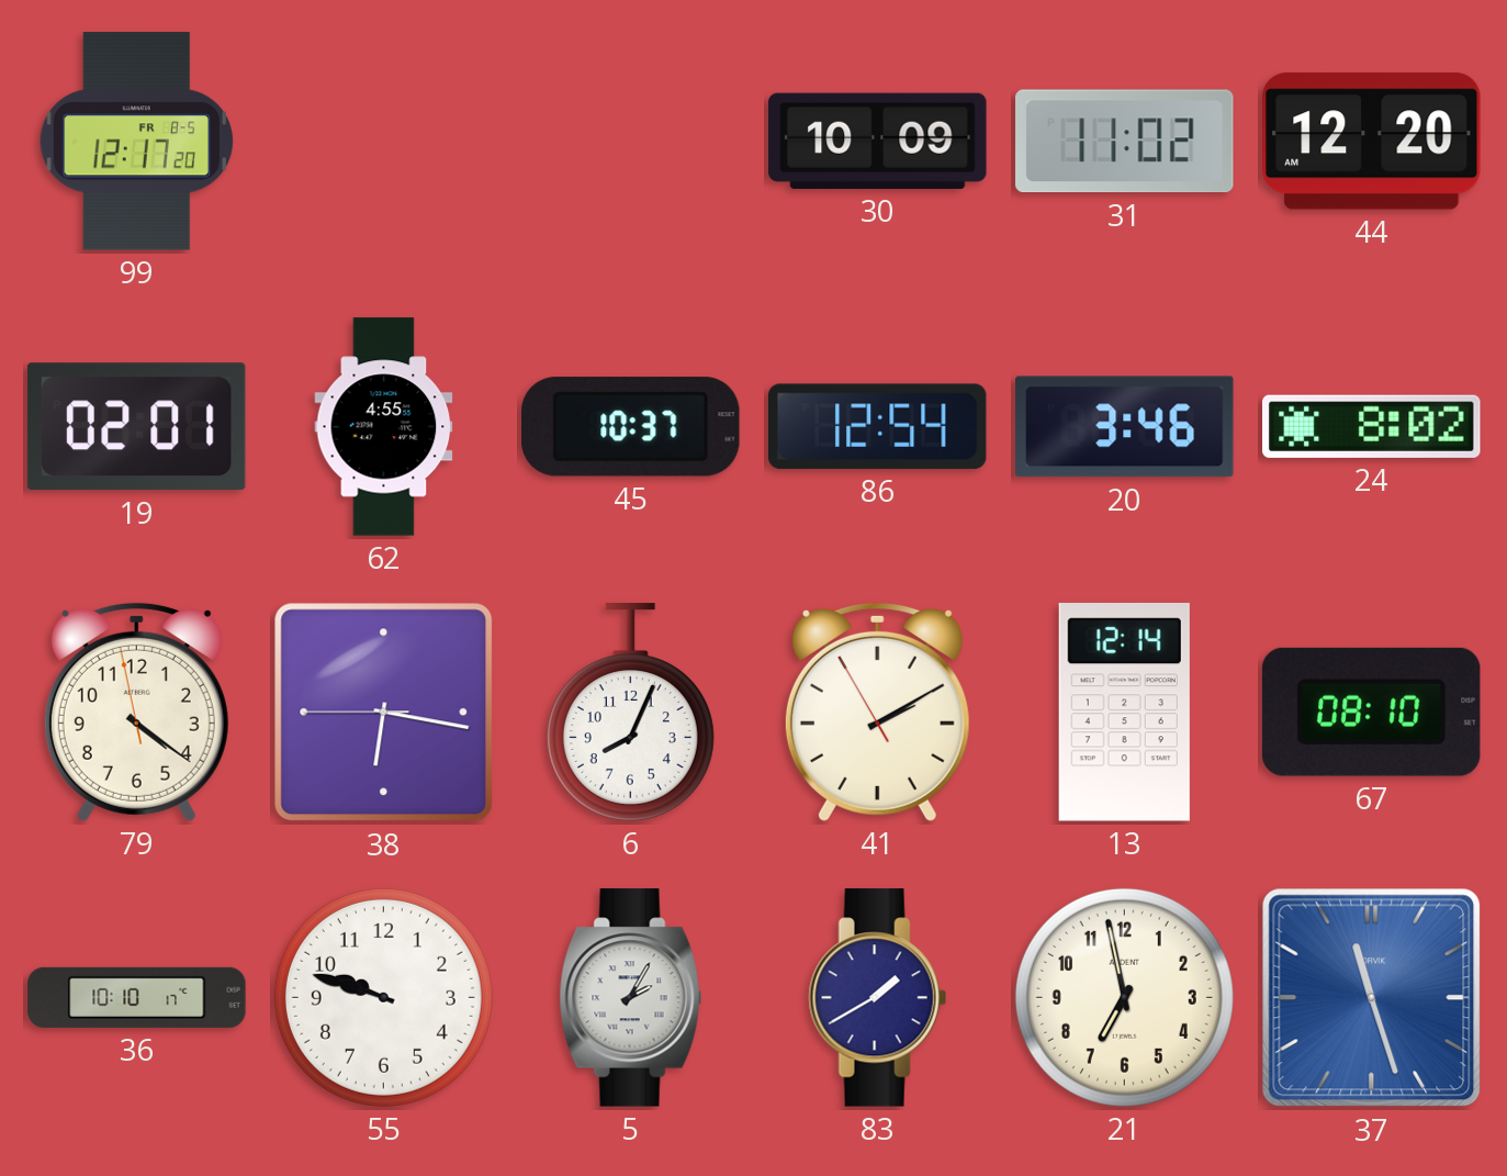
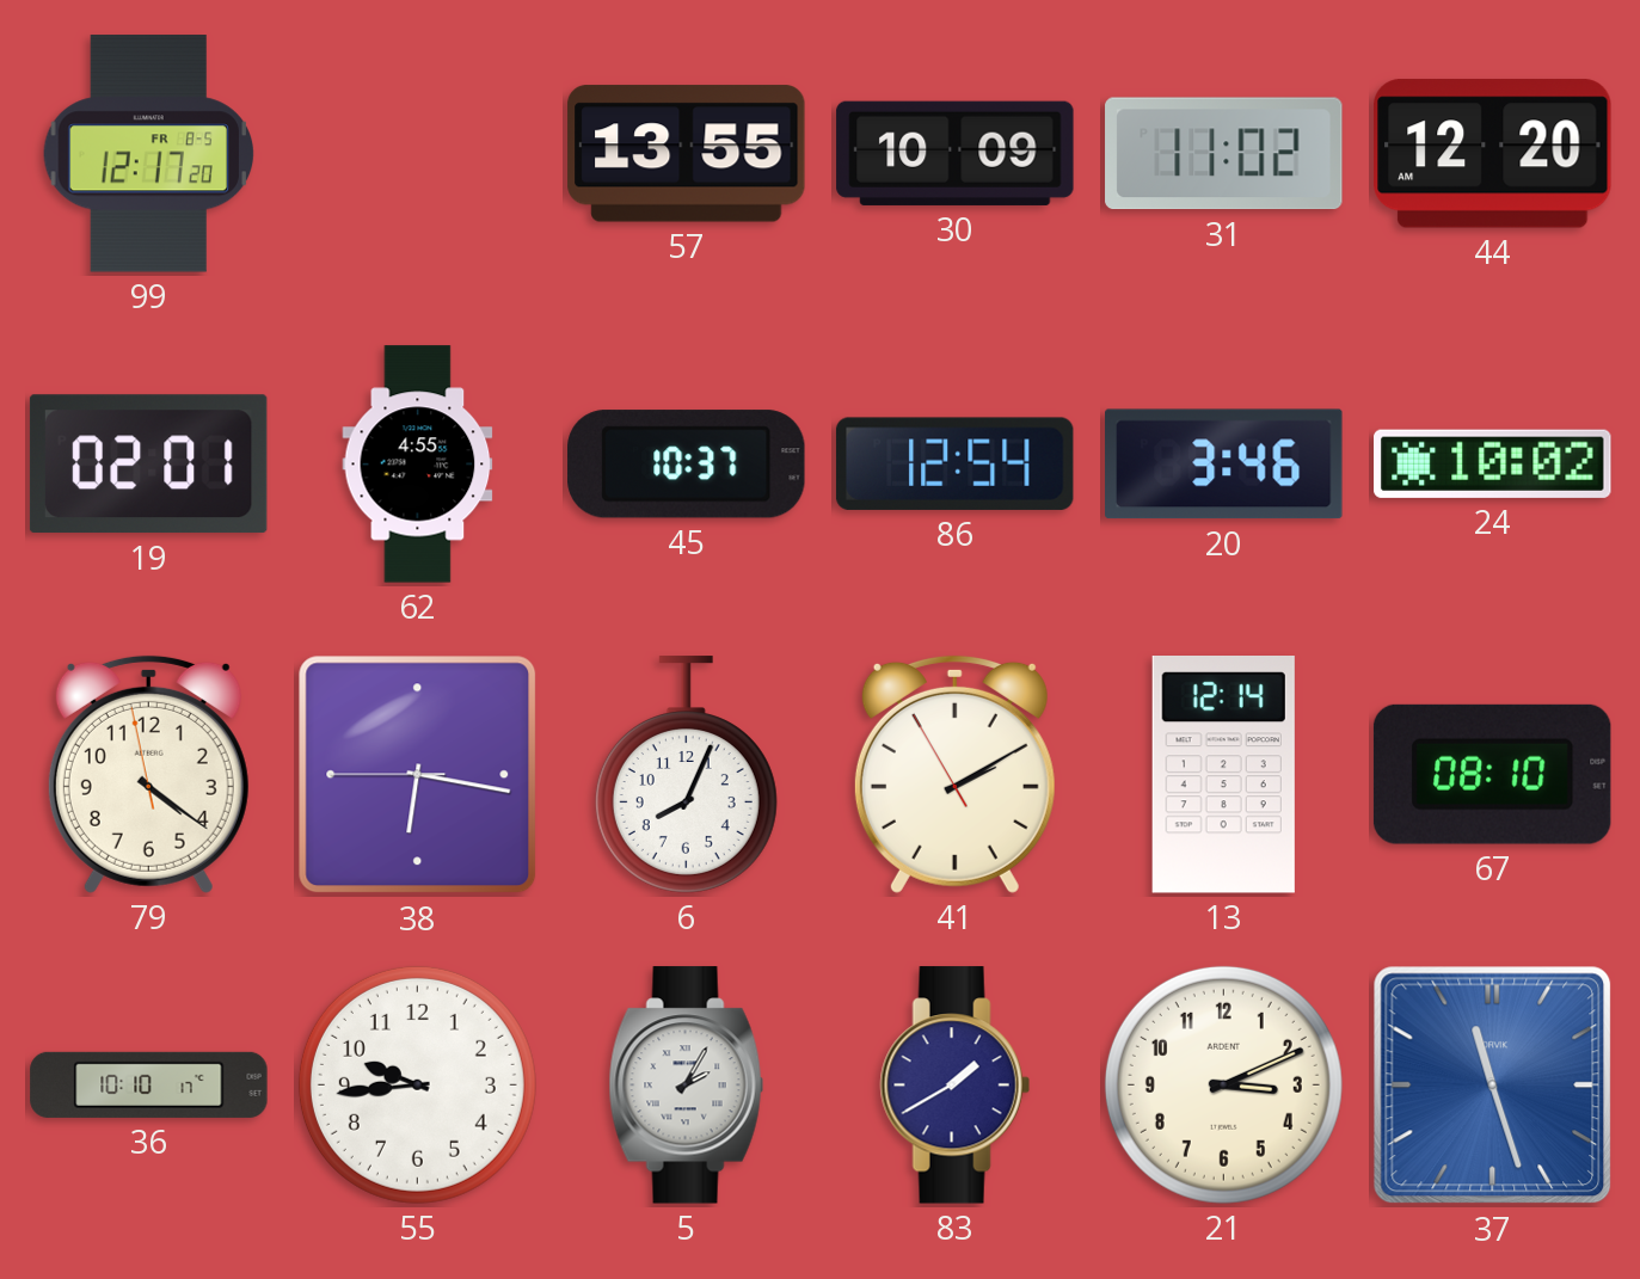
57: none -> 13:55
24: 8:02 -> 10:02
55: 9:48 -> 9:44
21: 6:58 -> 3:11
